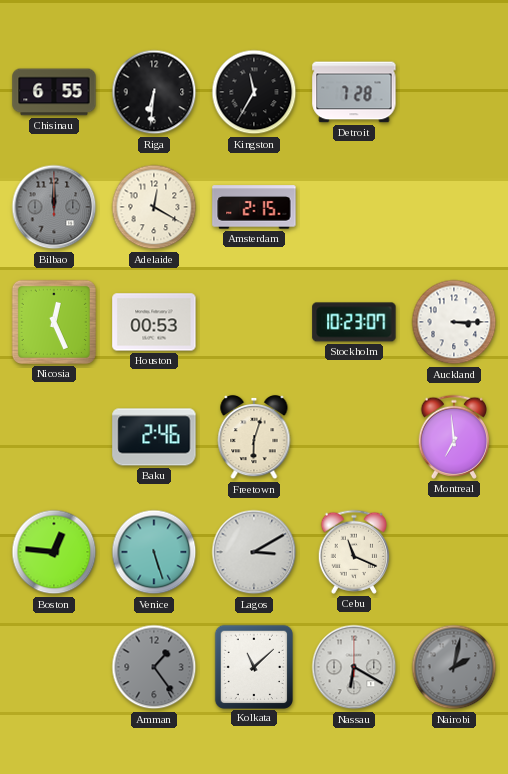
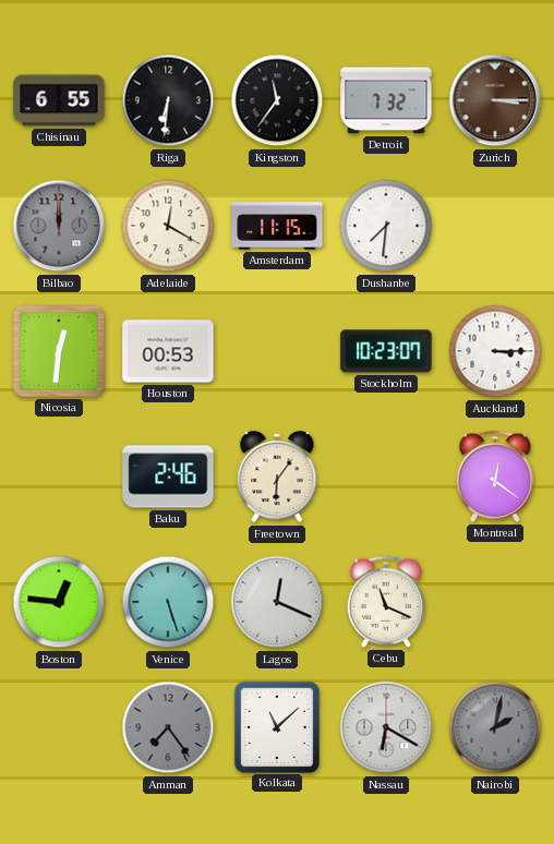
Kingston: 11:35 -> 11:36
Detroit: 7:28 -> 7:32
Zurich: none -> 3:15
Amsterdam: 2:15 -> 11:15
Dushanbe: none -> 7:31
Nicosia: 12:26 -> 12:31
Freetown: 6:03 -> 6:06
Montreal: 6:59 -> 12:21
Lagos: 3:10 -> 12:19
Amman: 1:24 -> 7:24
